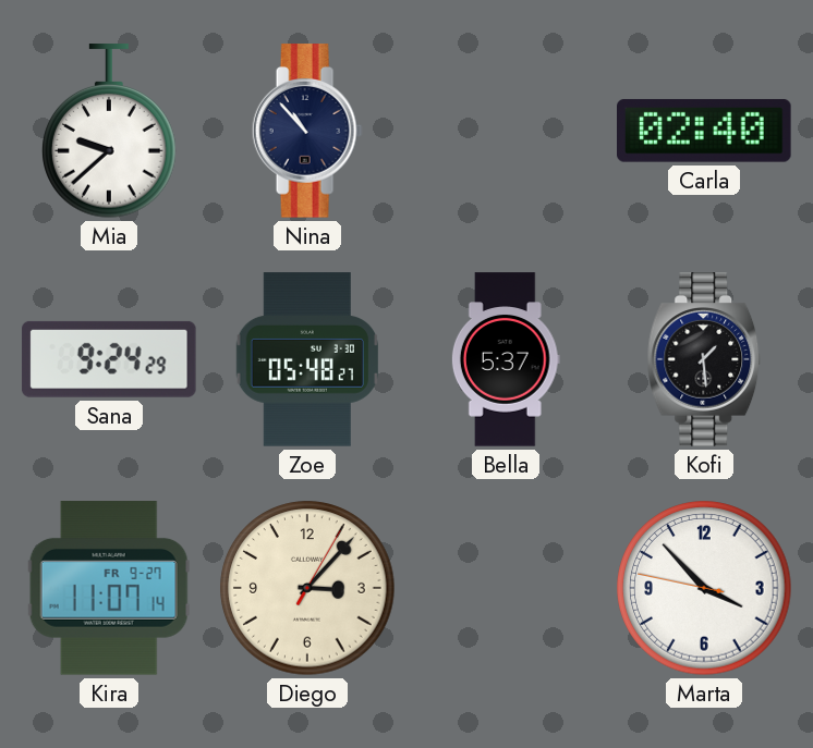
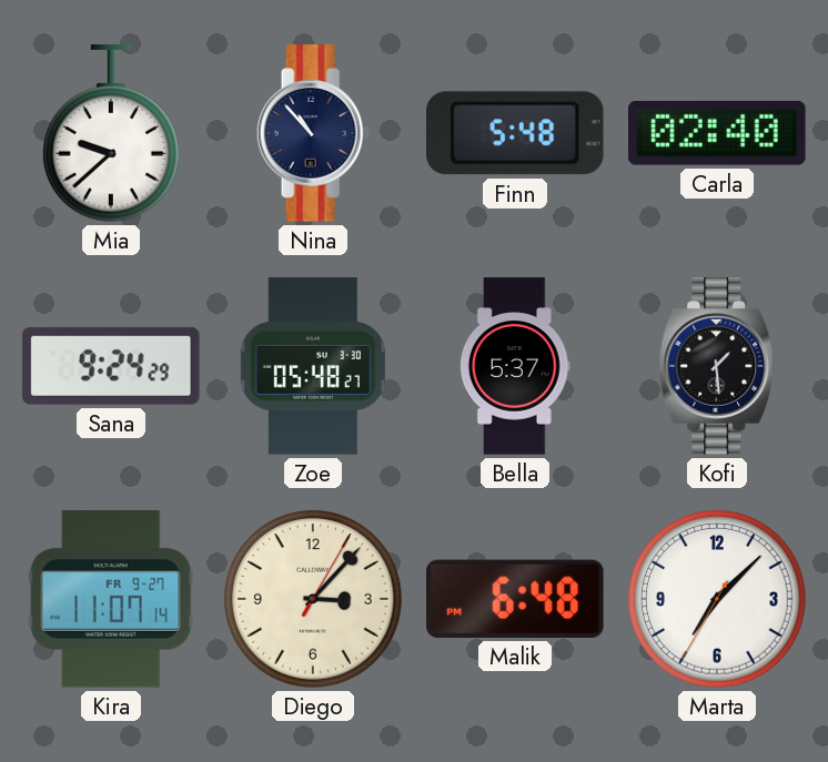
Finn: none -> 5:48
Malik: none -> 6:48
Marta: 3:52 -> 7:07
